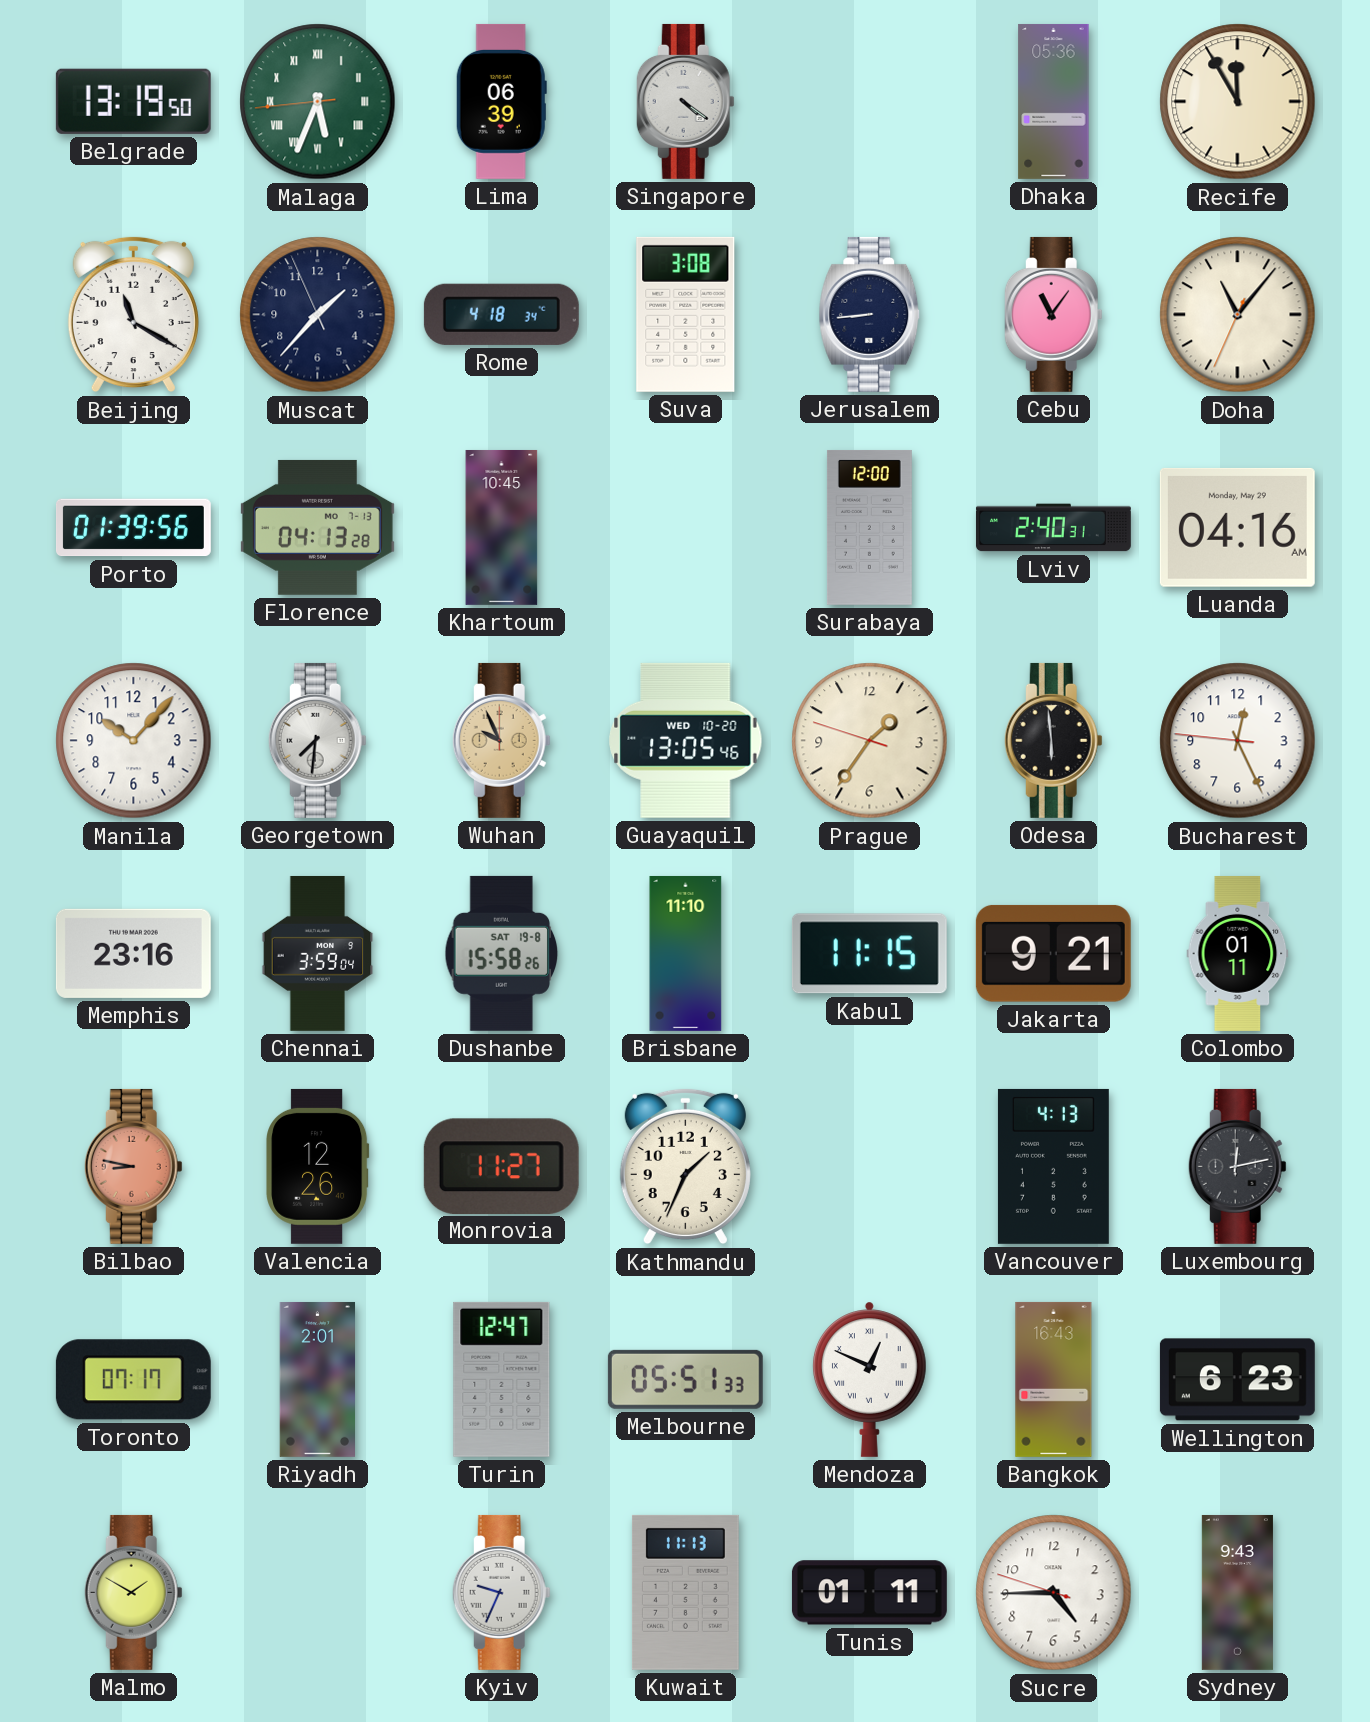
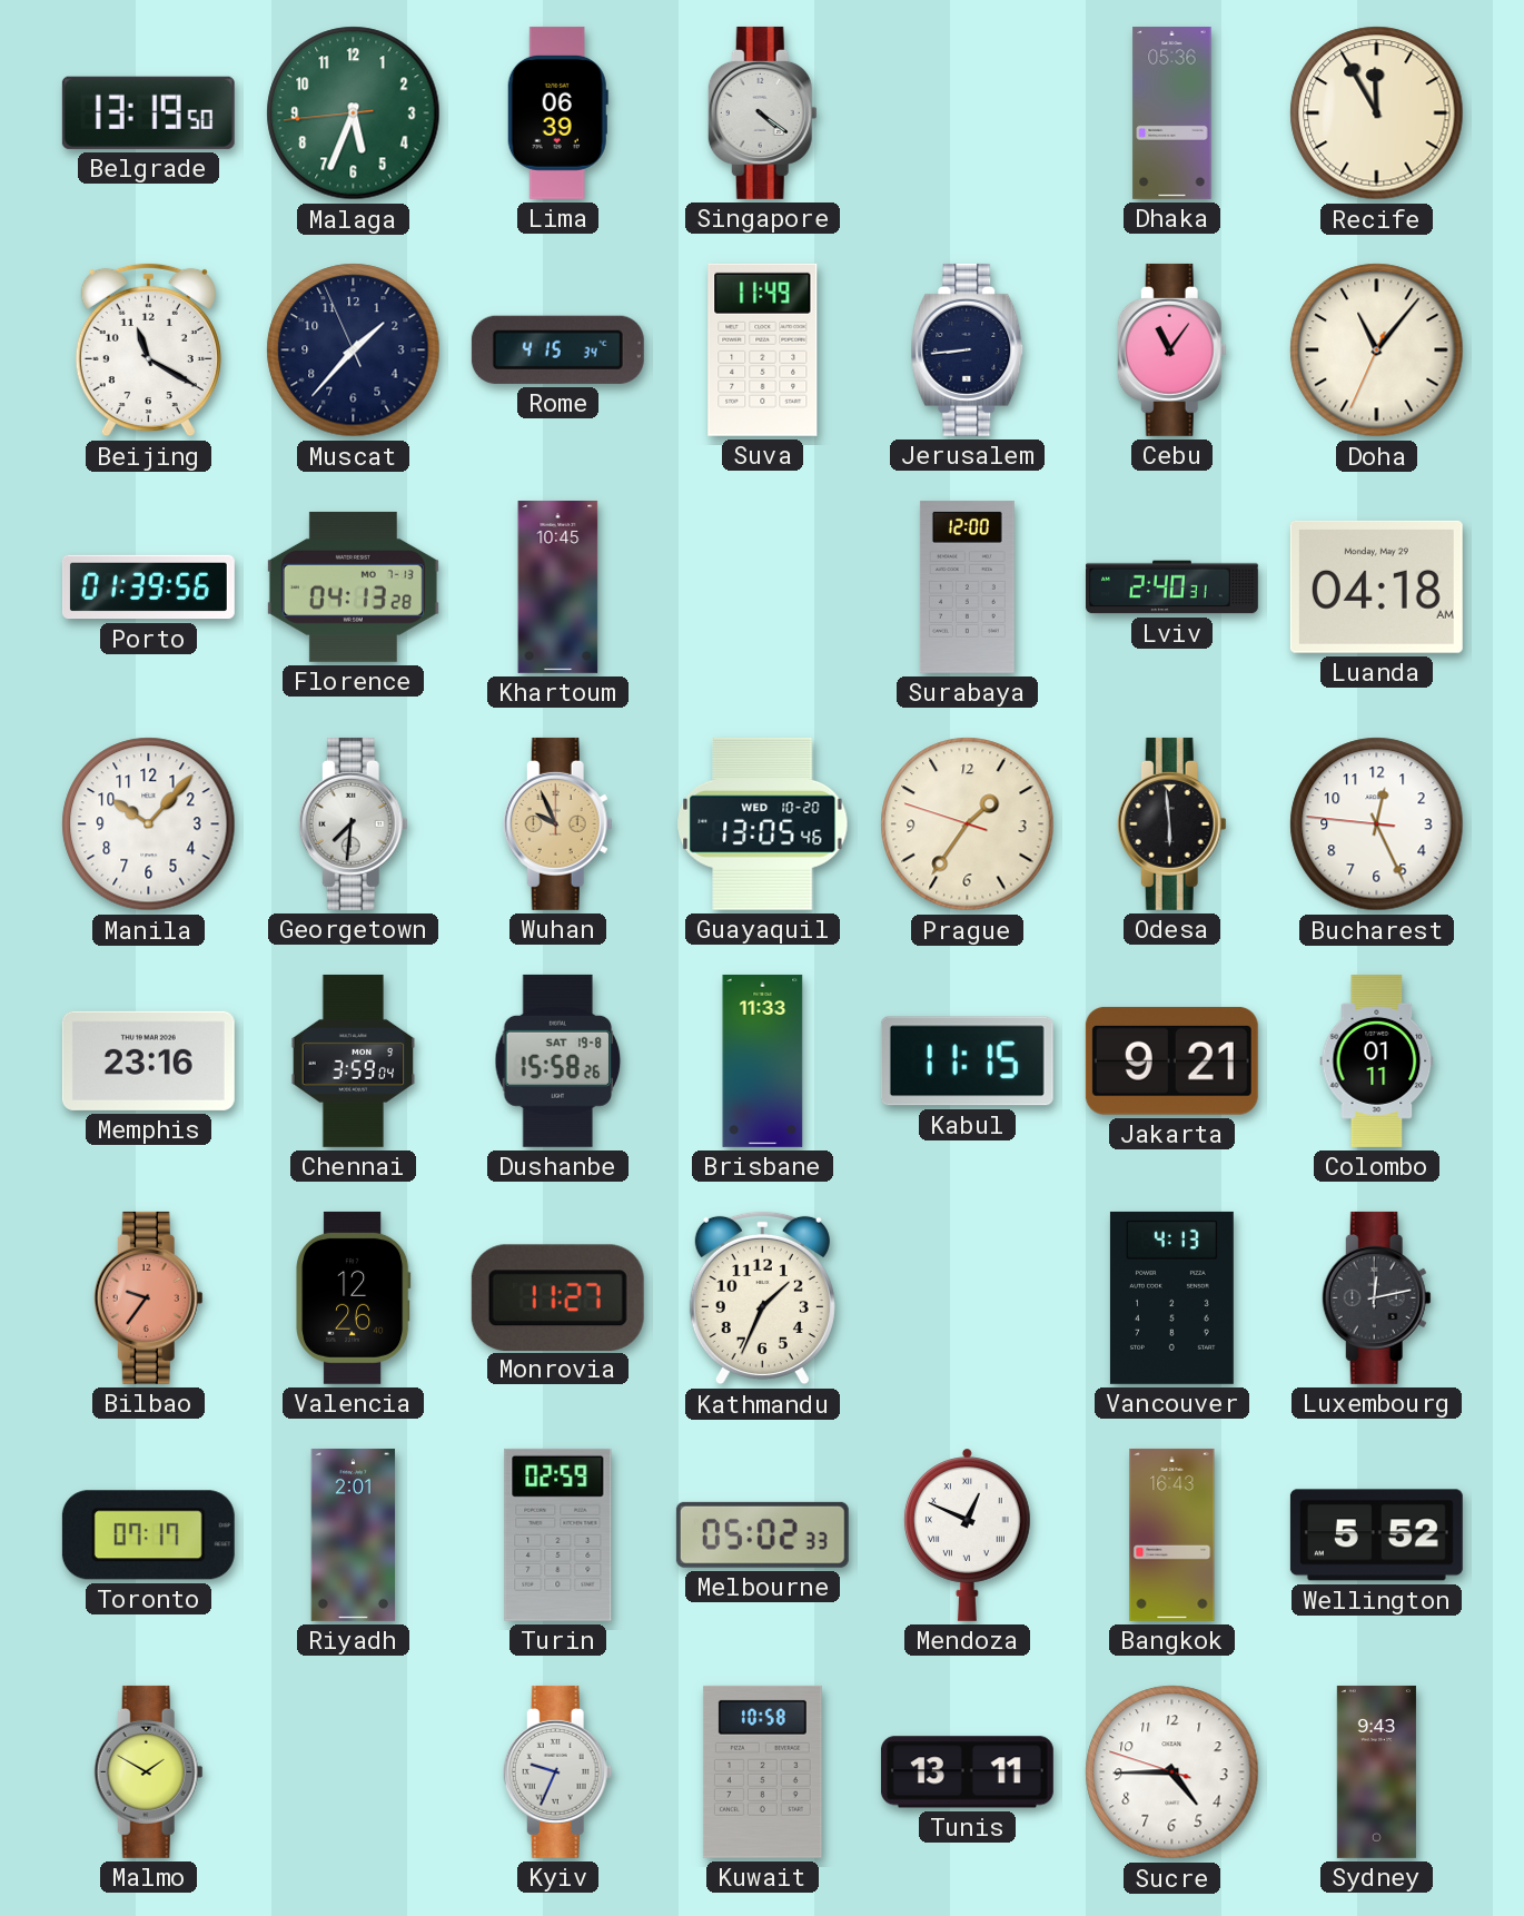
Malaga numerals: Roman -> Arabic
Rome: 4:18 -> 4:15
Suva: 3:08 -> 11:49
Luanda: 04:16 -> 04:18
Brisbane: 11:10 -> 11:33
Bilbao: 8:47 -> 9:36
Turin: 12:47 -> 02:59
Melbourne: 05:51 -> 05:02
Wellington: 6:23 -> 5:52
Kuwait: 11:13 -> 10:58
Tunis: 01:11 -> 13:11
